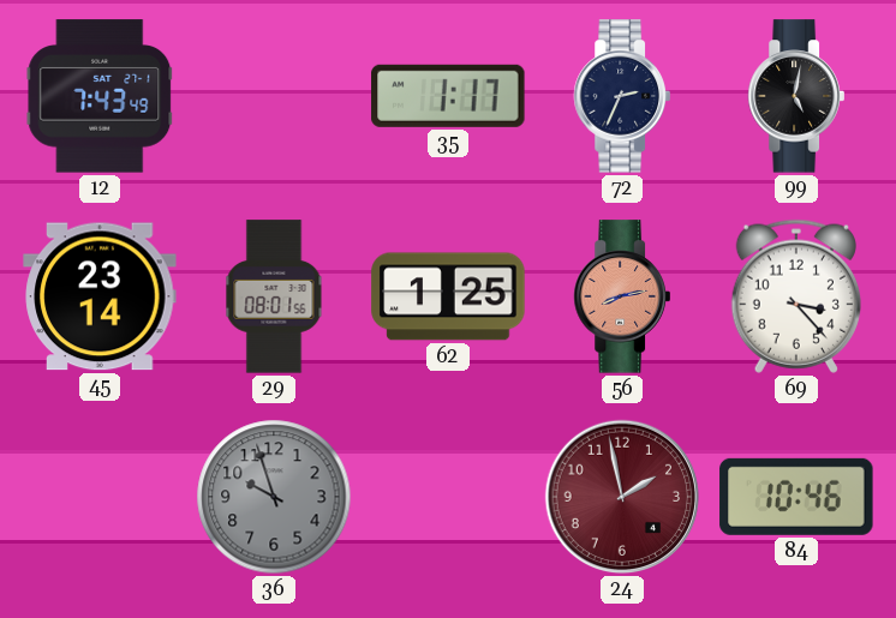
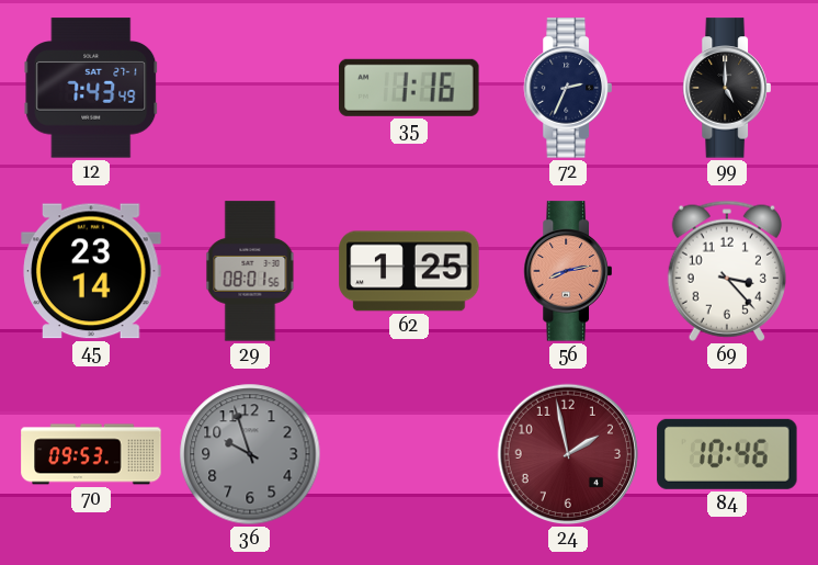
35: 1:17 -> 1:16
99: 5:02 -> 5:00
70: none -> 09:53
